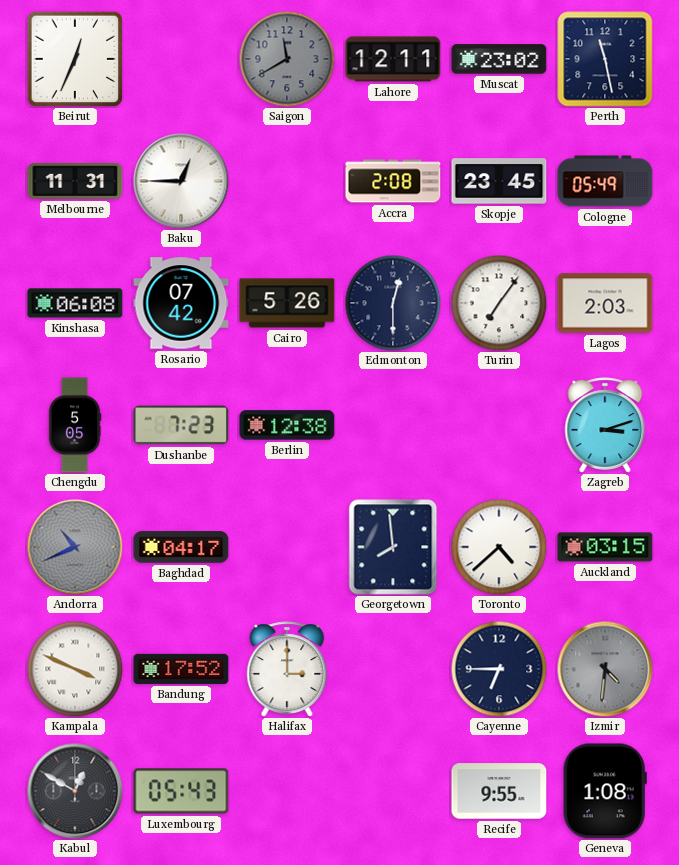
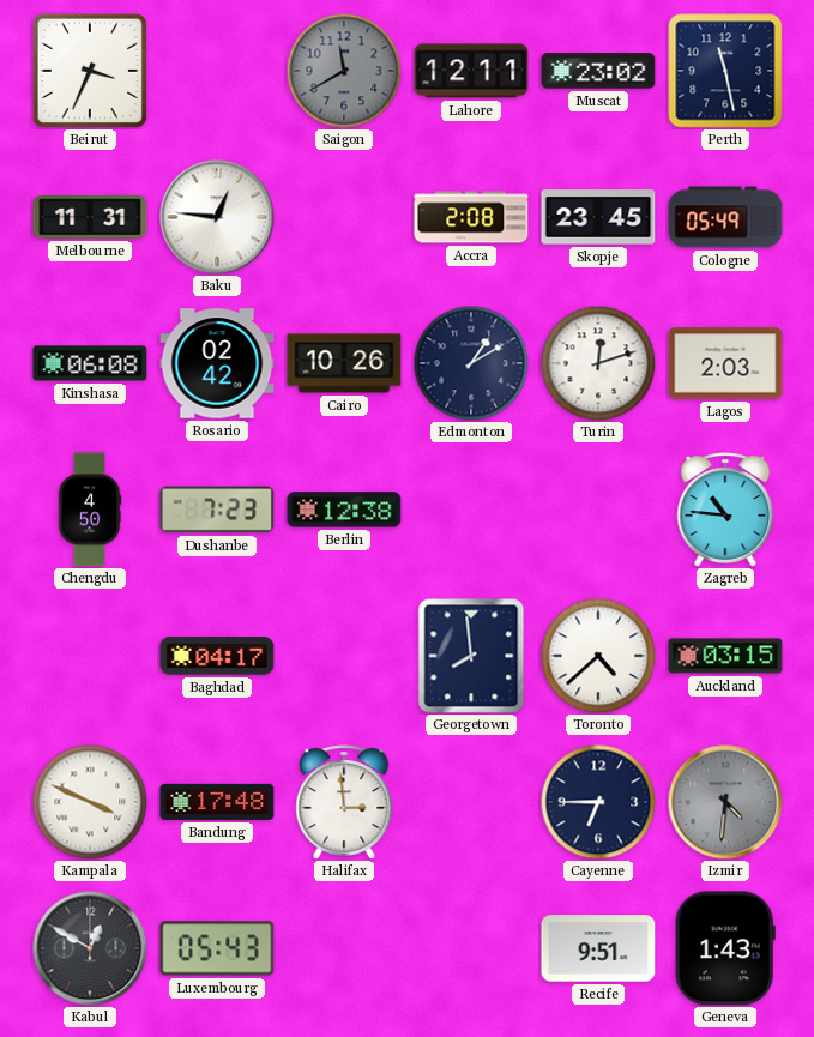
Beirut: 12:34 -> 3:34
Baku: 12:45 -> 12:46
Rosario: 07:42 -> 02:42
Cairo: 5:26 -> 10:26
Edmonton: 12:30 -> 1:10
Turin: 7:06 -> 12:12
Chengdu: 5:05 -> 4:50
Zagreb: 3:12 -> 10:46
Andorra: 10:41 -> none
Bandung: 17:52 -> 17:48
Halifax: 3:00 -> 2:59
Recife: 9:55 -> 9:51
Geneva: 1:08 -> 1:43
